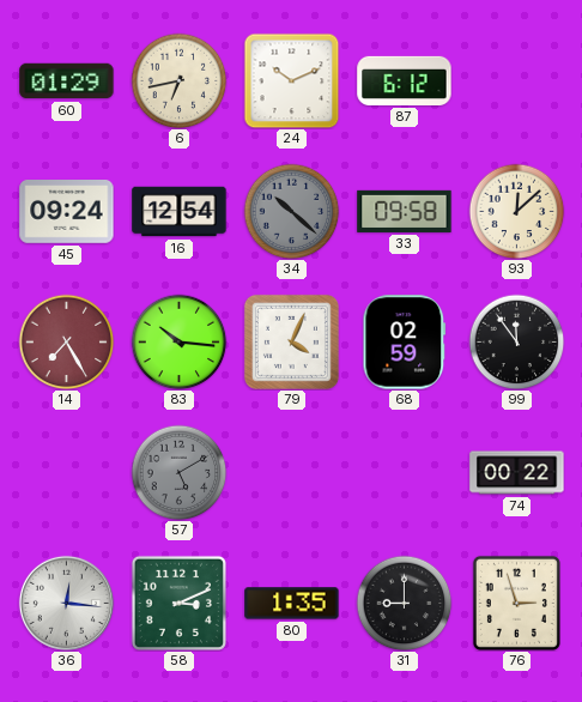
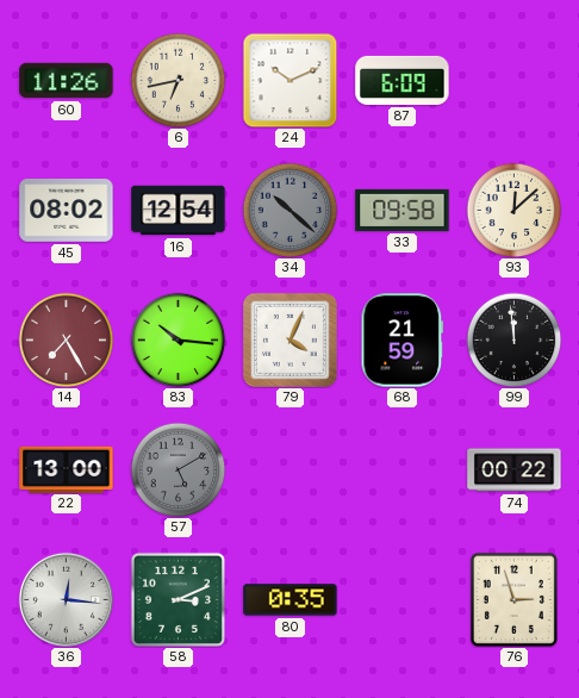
60: 01:29 -> 11:26
87: 6:12 -> 6:09
45: 09:24 -> 08:02
68: 02:59 -> 21:59
99: 11:54 -> 11:59
22: none -> 13:00
80: 1:35 -> 0:35
31: 9:00 -> none
